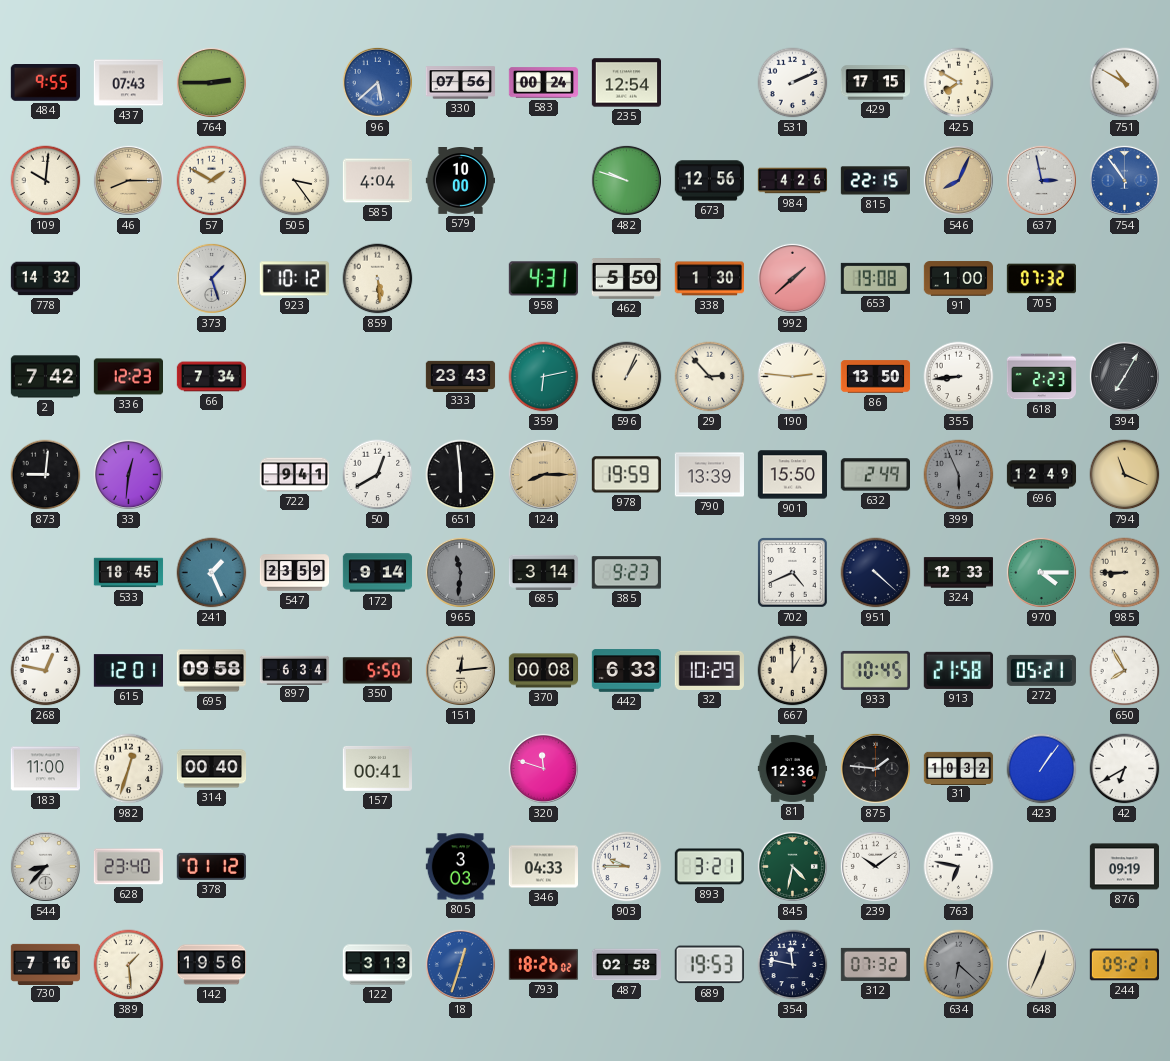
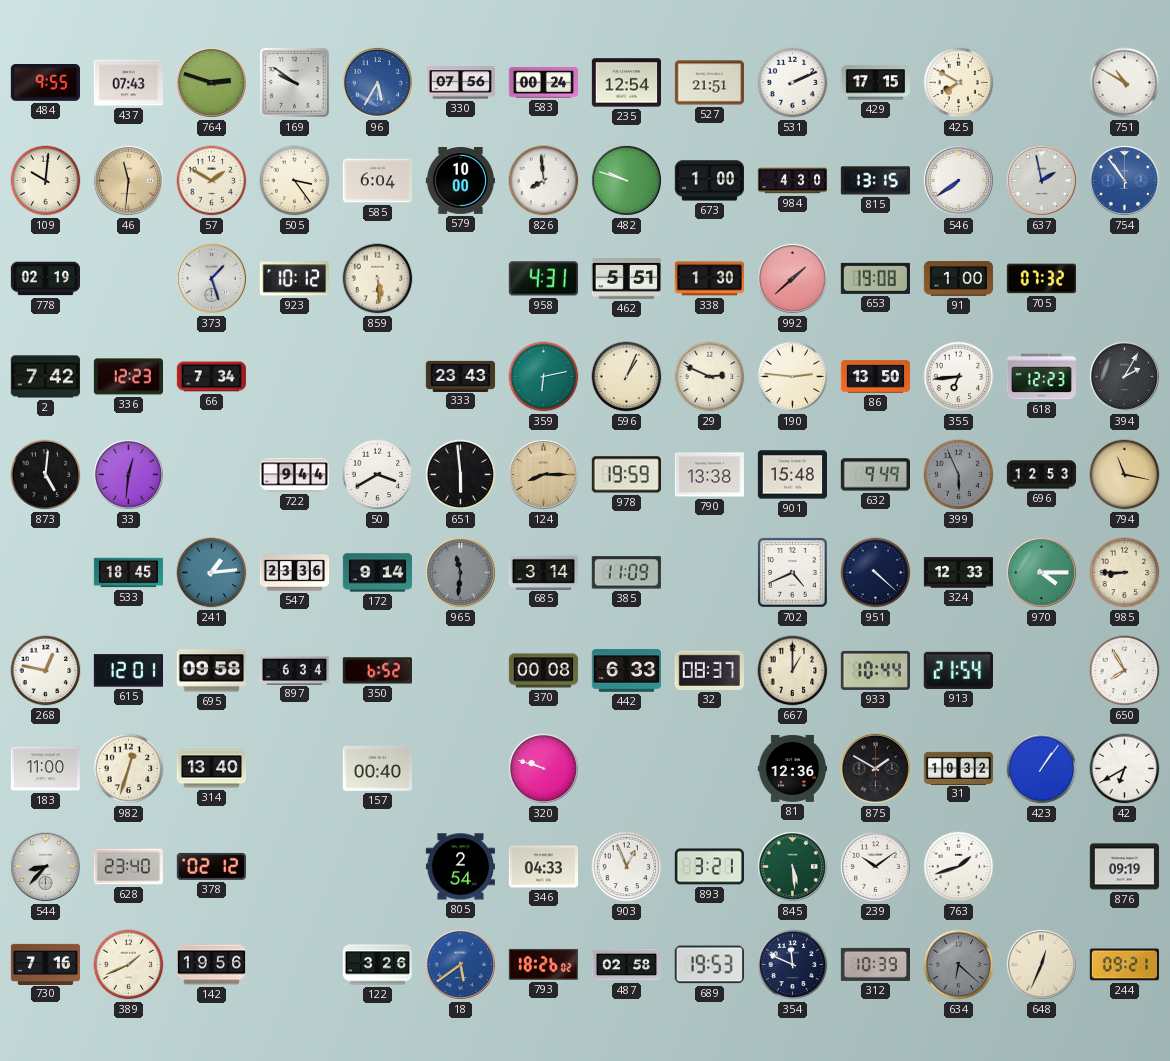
764: 2:45 -> 2:48
169: none -> 9:51
96: 5:38 -> 5:35
527: none -> 21:51
46: 8:15 -> 11:31
585: 4:04 -> 6:04
826: none -> 7:59
673: 12:56 -> 1:00
984: 4:26 -> 4:30
815: 22:15 -> 13:15
546: 8:04 -> 7:39
546 dial: champagne -> white
637: 2:58 -> 1:58
778: 14:32 -> 02:19
462: 5:50 -> 5:51
29: 2:53 -> 2:49
355: 8:44 -> 6:44
618: 2:23 -> 12:23
394: 7:05 -> 2:05
873: 9:01 -> 5:01
722: 9:41 -> 9:44
50: 12:40 -> 3:40
790: 13:39 -> 13:38
901: 15:50 -> 15:48
632: 2:49 -> 9:49
696: 12:49 -> 12:53
794: 11:19 -> 11:17
241: 1:26 -> 1:14
547: 23:59 -> 23:36
385: 9:23 -> 11:09
350: 5:50 -> 6:52
151: 12:14 -> none
32: 10:29 -> 08:37
933: 10:45 -> 10:44
913: 21:58 -> 21:54
272: 05:21 -> none
314: 00:40 -> 13:40
157: 00:41 -> 00:40
320: 11:48 -> 9:48
875: 1:46 -> 1:50
378: 01:12 -> 02:12
805: 3:03 -> 2:54
903: 9:45 -> 12:56
845: 4:32 -> 5:29
763: 6:47 -> 1:42
389: 1:29 -> 1:41
122: 3:13 -> 3:26
18: 12:33 -> 5:39
354: 11:47 -> 11:49
312: 07:32 -> 10:39
